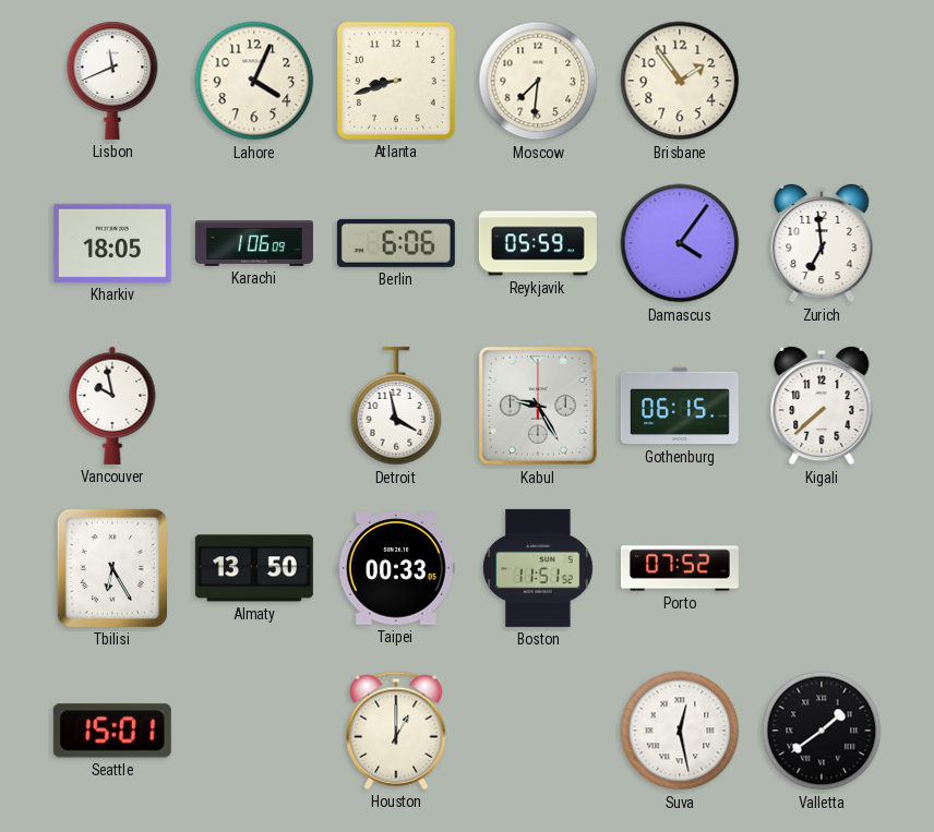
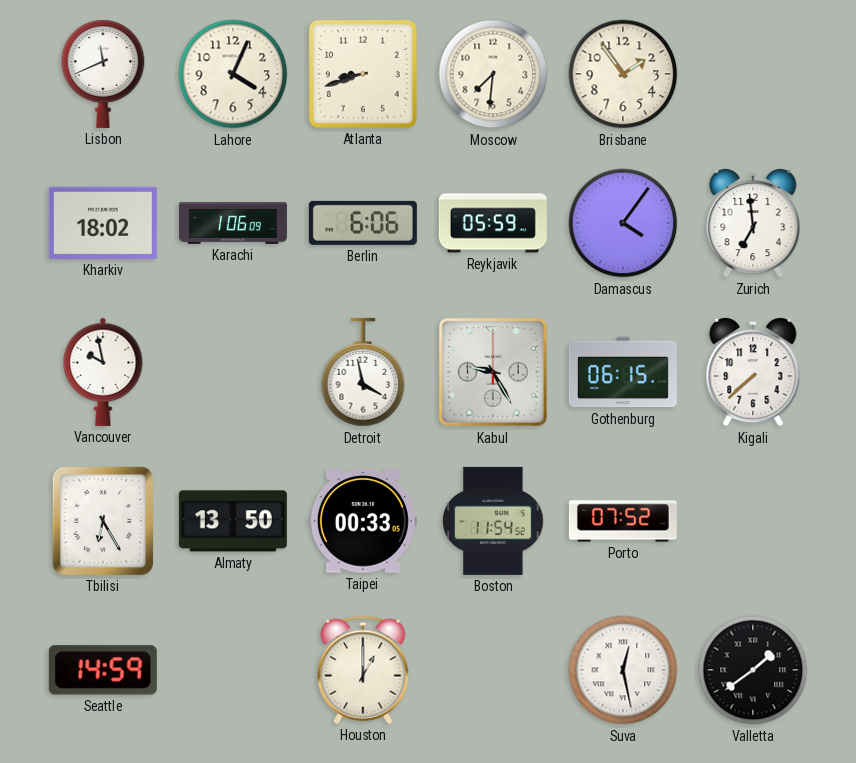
Kharkiv: 18:05 -> 18:02
Boston: 11:51 -> 11:54
Seattle: 15:01 -> 14:59
